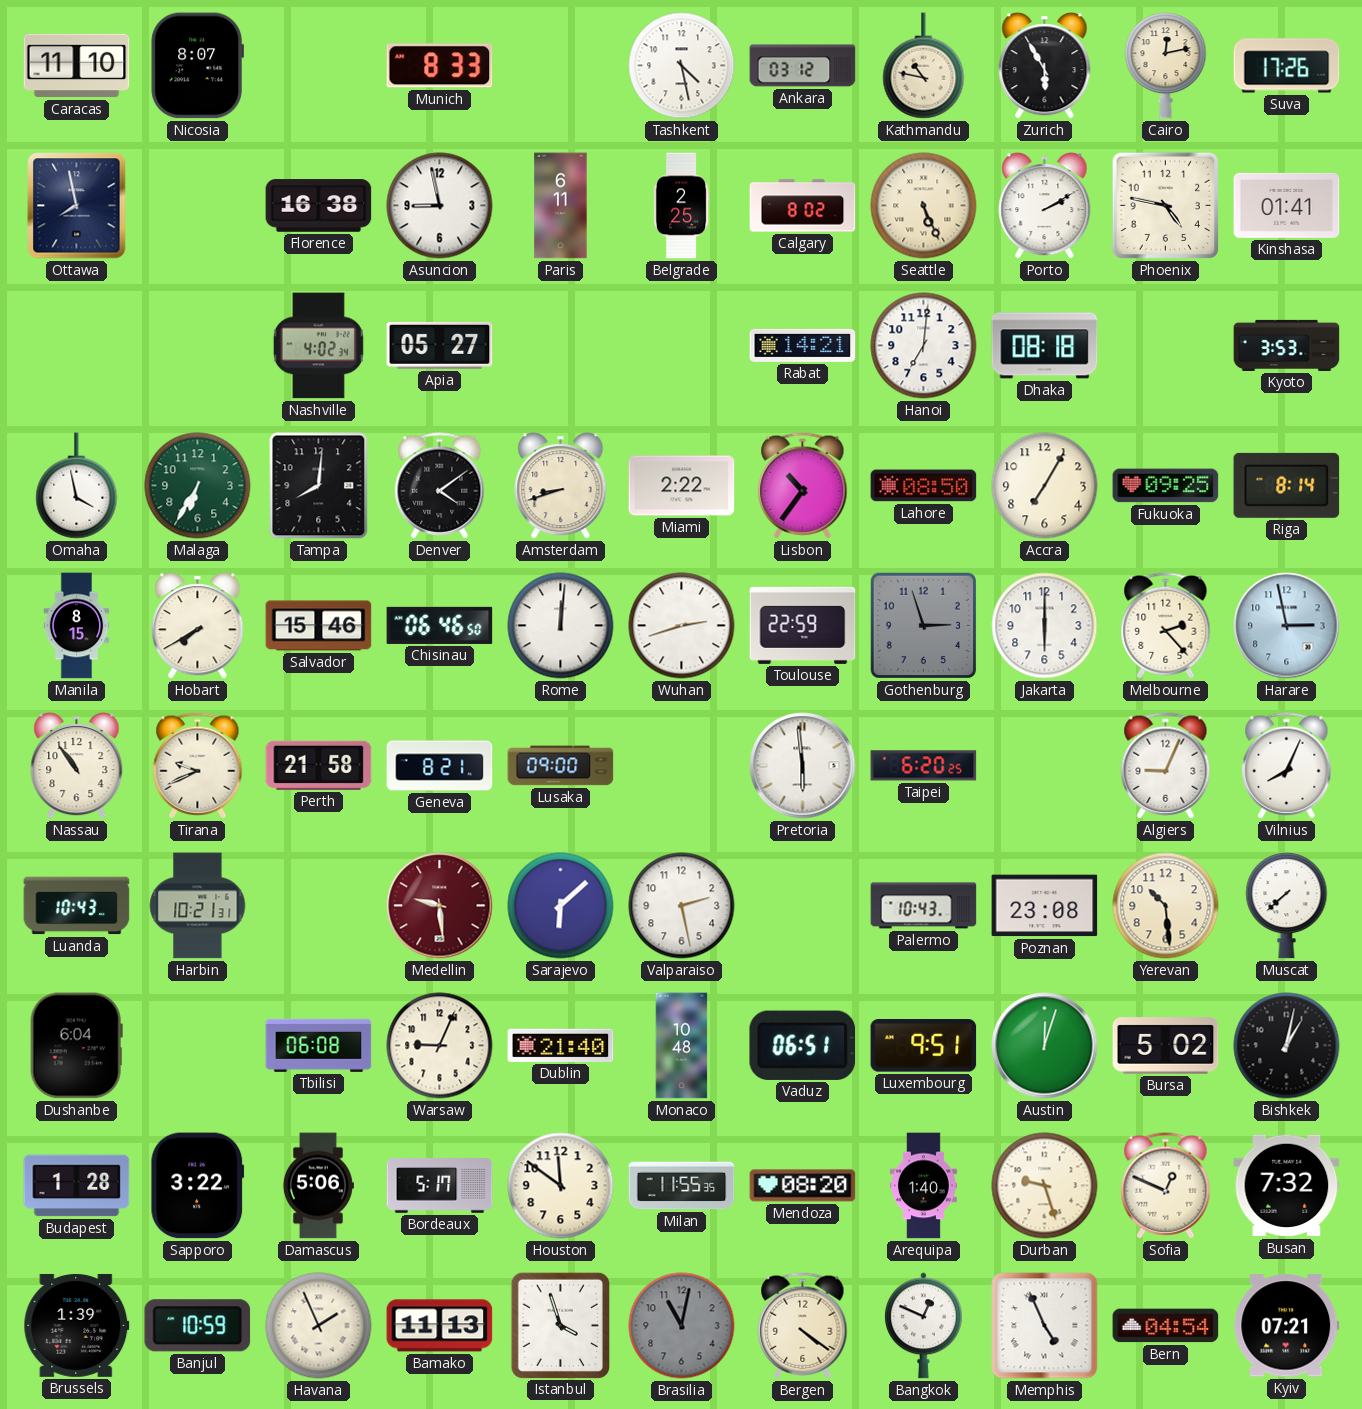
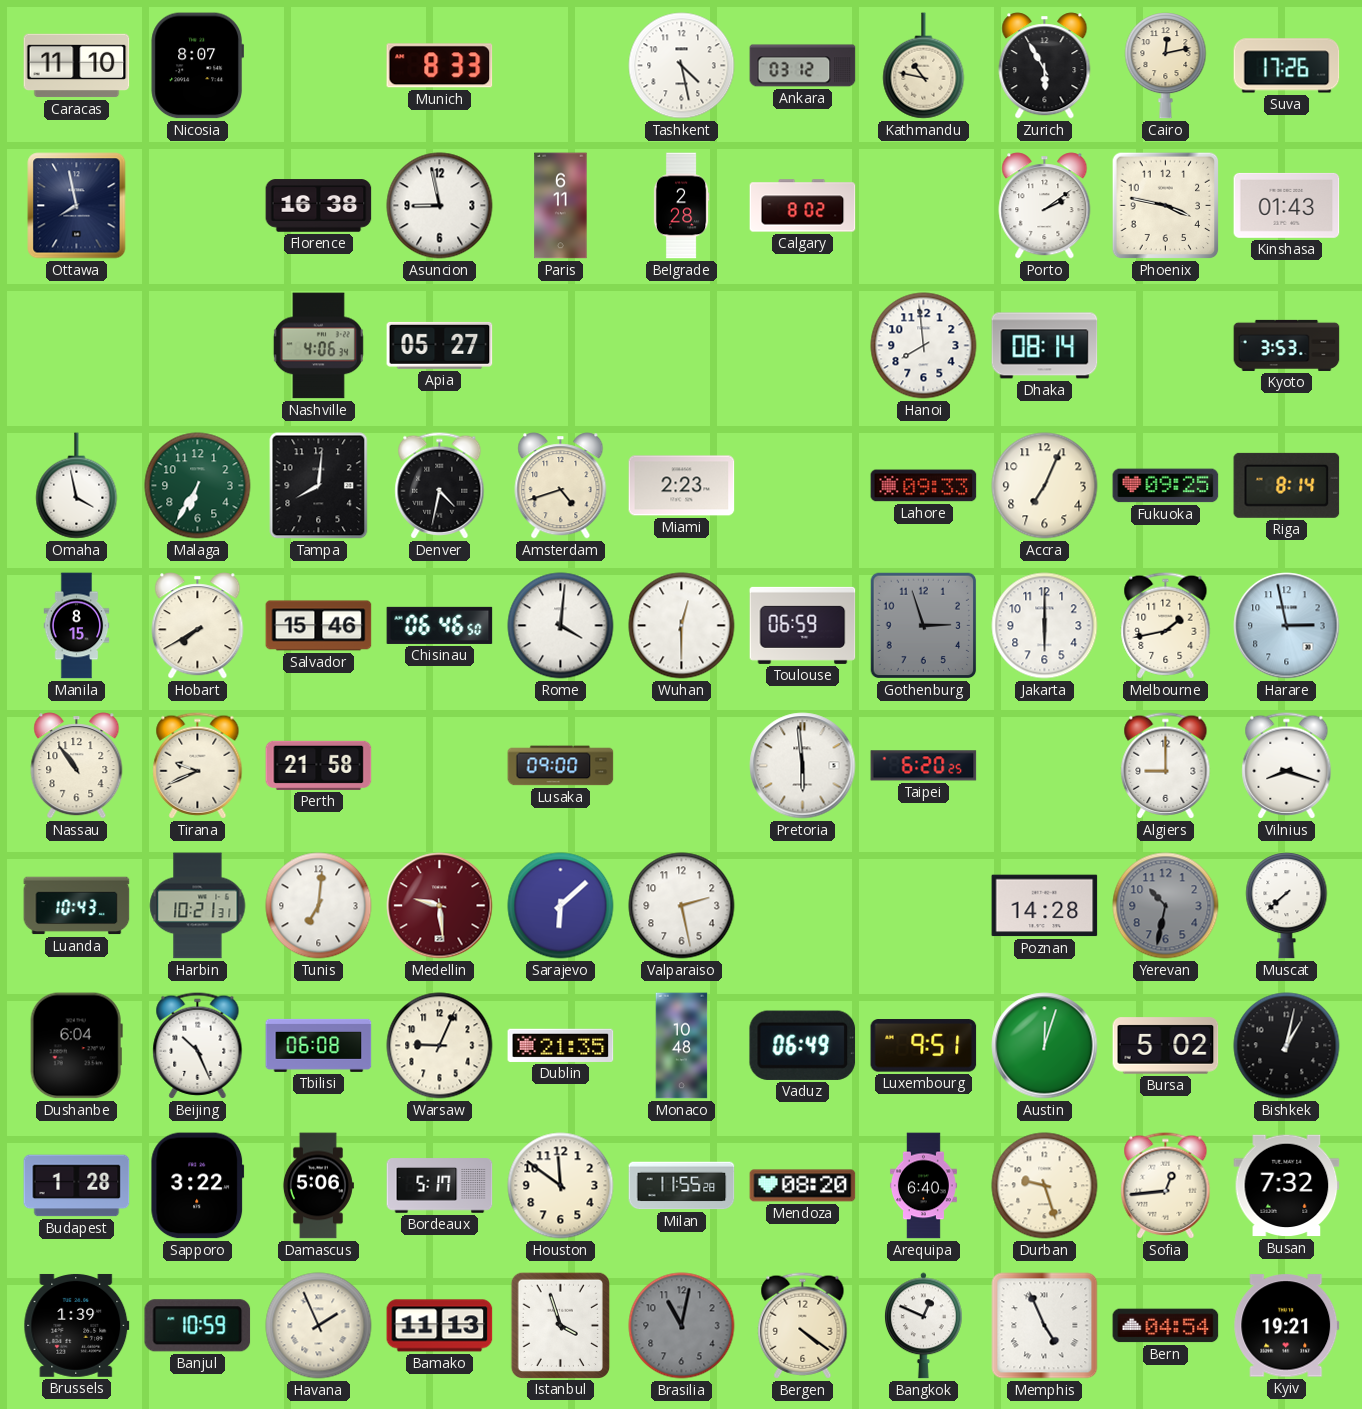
Belgrade: 2:25 -> 2:28
Seattle: 5:26 -> none
Porto: 2:10 -> 2:09
Phoenix: 4:47 -> 3:47
Kinshasa: 01:41 -> 01:43
Nashville: 4:02 -> 4:06
Rabat: 14:21 -> none
Hanoi: 7:01 -> 7:59
Dhaka: 08:18 -> 08:14
Denver: 4:09 -> 4:32
Amsterdam: 8:42 -> 4:42
Miami: 2:22 -> 2:23
Lisbon: 10:36 -> none
Lahore: 08:50 -> 09:33
Accra: 7:05 -> 7:04
Rome: 12:01 -> 4:01
Wuhan: 2:42 -> 12:30
Toulouse: 22:59 -> 06:59
Melbourne: 2:23 -> 1:43
Geneva: 8:21 -> none
Algiers: 9:04 -> 9:00
Vilnius: 8:04 -> 8:18
Tunis: none -> 7:01
Palermo: 10:43 -> none
Poznan: 23:08 -> 14:28
Yerevan: 10:29 -> 10:32
Yerevan dial: cream -> grey
Beijing: none -> 10:26
Dublin: 21:40 -> 21:35
Vaduz: 06:51 -> 06:49
Milan: 11:55:35 -> 11:55:28
Arequipa: 1:40 -> 6:40
Sofia: 12:49 -> 12:44
Kyiv: 07:21 -> 19:21
